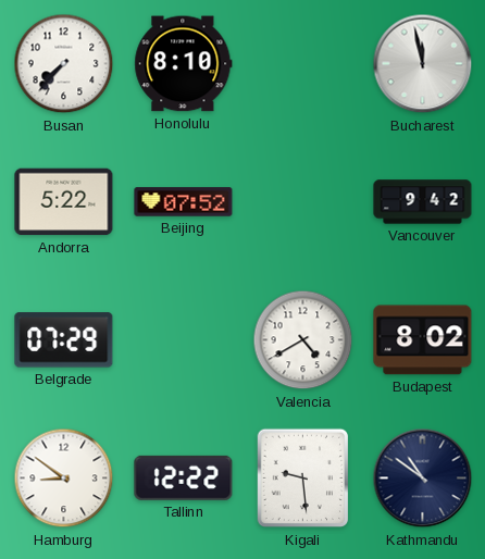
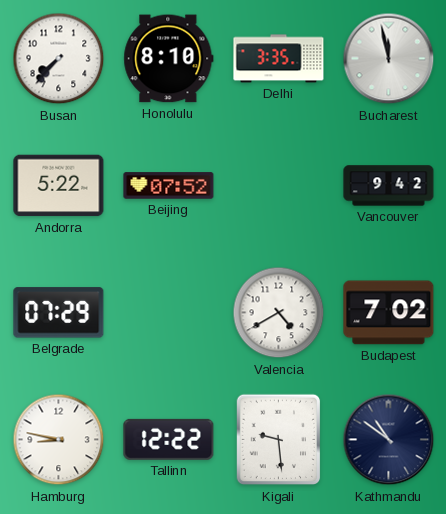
Delhi: none -> 3:35
Budapest: 8:02 -> 7:02
Hamburg: 8:51 -> 8:47
